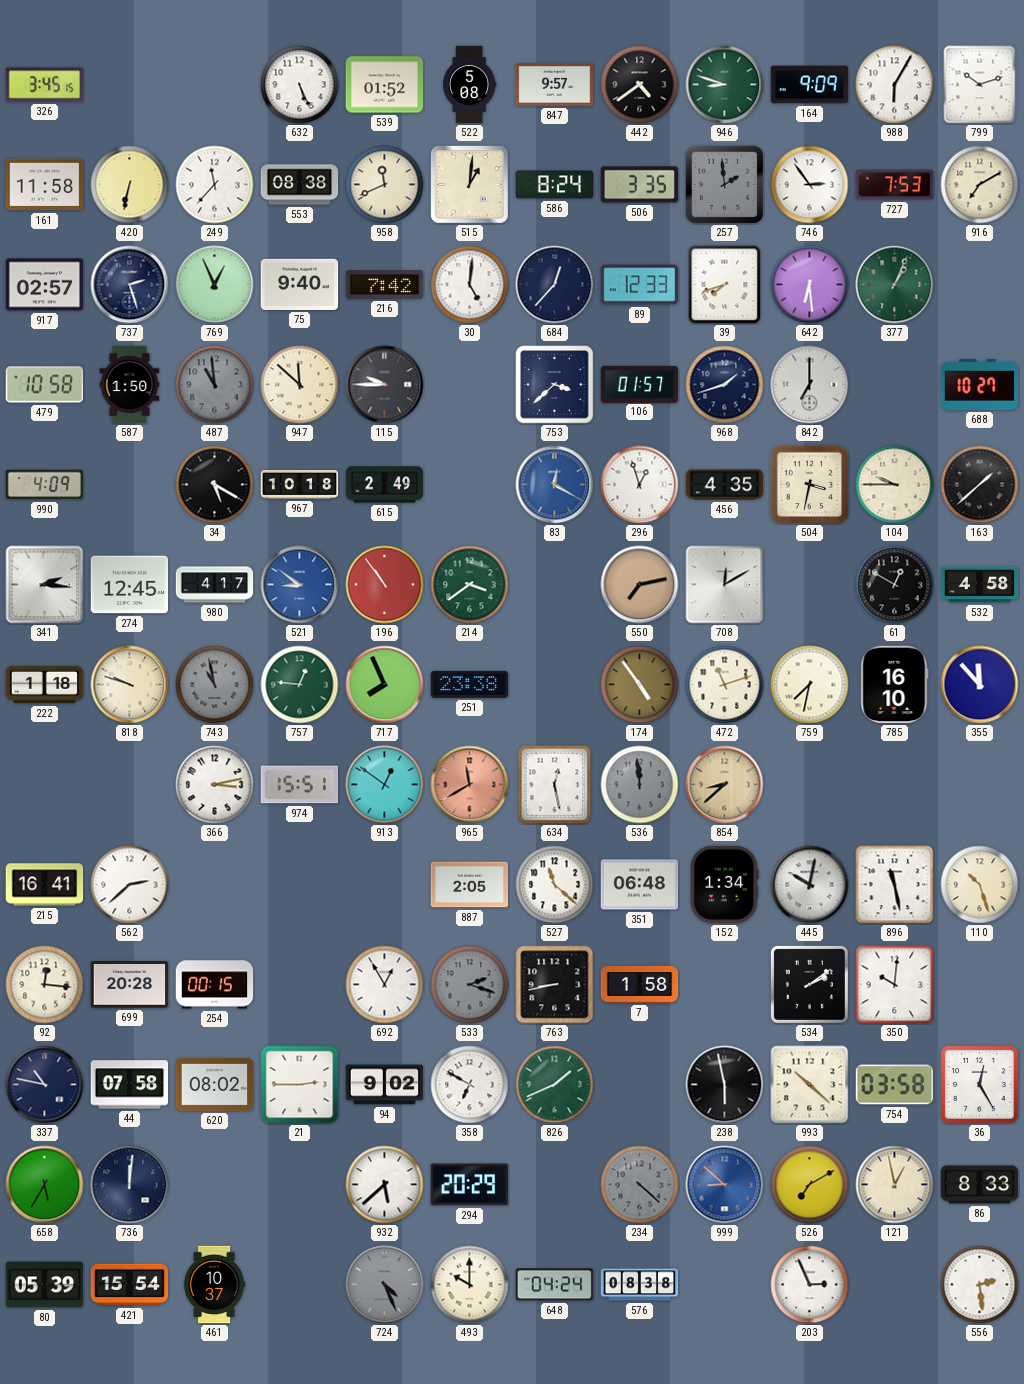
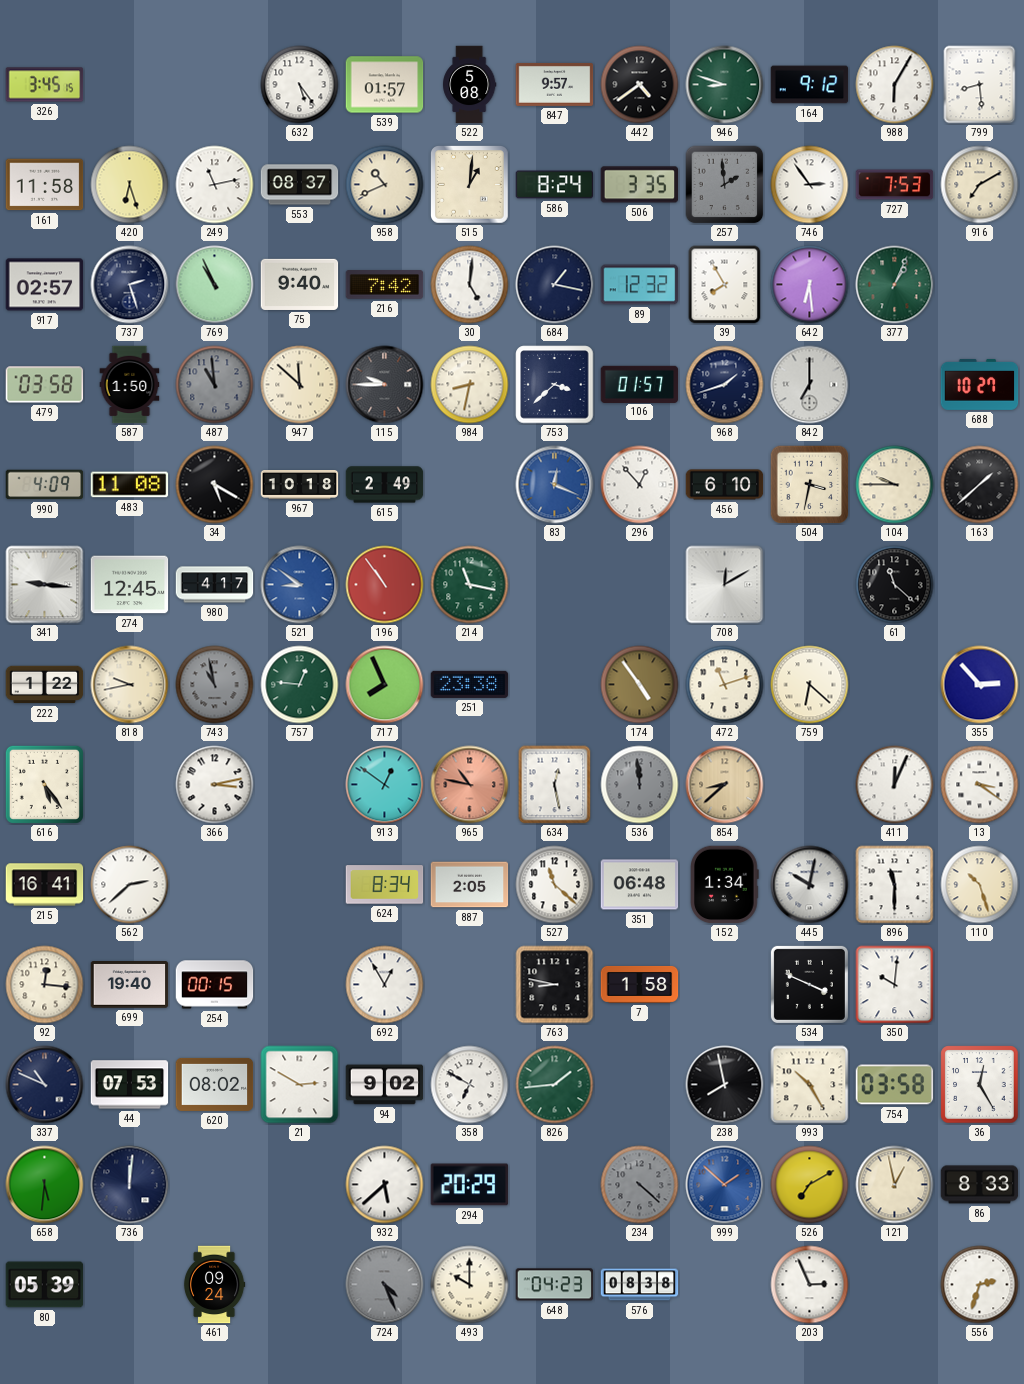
632: 5:26 -> 5:24
539: 01:52 -> 01:57
164: 9:09 -> 9:12
799: 10:12 -> 8:29
420: 6:32 -> 6:27
249: 11:37 -> 11:13
553: 08:38 -> 08:37
958: 11:41 -> 10:41
769: 12:56 -> 10:56
684: 12:37 -> 1:17
89: 12:33 -> 12:32
39: 7:42 -> 7:55
479: 10:58 -> 03:58
984: none -> 8:32
483: none -> 11:08
83: 12:20 -> 12:19
296: 12:57 -> 12:53
456: 4:35 -> 6:10
341: 2:16 -> 9:16
214: 3:39 -> 11:17
550: 7:13 -> none
61: 12:50 -> 11:22
532: 4:58 -> none
222: 1:18 -> 1:22
818: 9:48 -> 9:43
759: 7:32 -> 6:22
785: 16:10 -> none
355: 11:53 -> 2:53
616: none -> 5:24
974: 15:51 -> none
965: 11:40 -> 10:47
411: none -> 12:04
13: none -> 3:21
624: none -> 8:34
896: 11:28 -> 11:30
699: 20:28 -> 19:40
533: 2:18 -> none
763: 8:43 -> 8:47
534: 2:09 -> 3:49
337: 10:47 -> 10:49
44: 07:58 -> 07:53
21: 2:45 -> 2:50
826: 1:41 -> 1:44
238: 5:58 -> 7:58
993: 10:22 -> 10:25
658: 5:35 -> 5:31
999: 8:52 -> 1:52
421: 15:54 -> none
461: 10:37 -> 09:24
648: 04:24 -> 04:23
556: 2:29 -> 2:33
